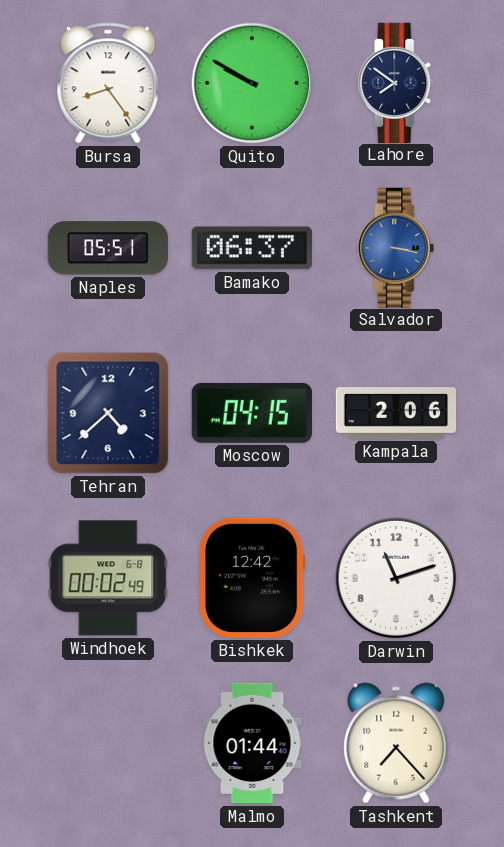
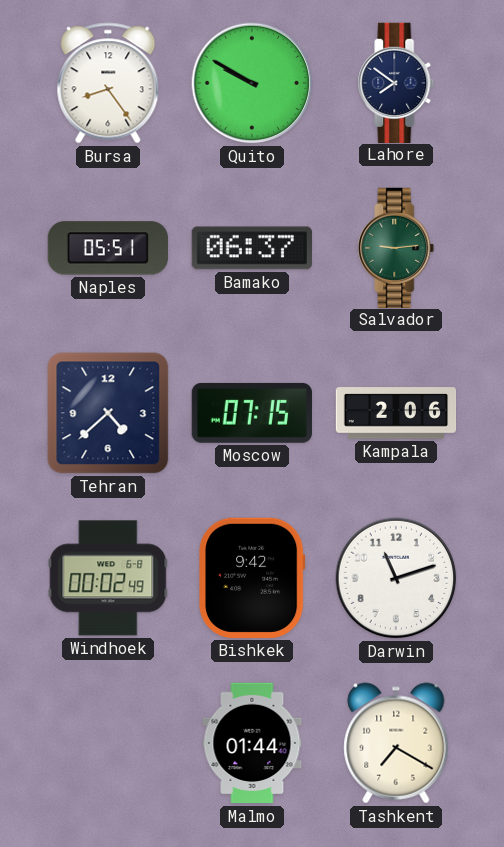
Salvador: 3:17 -> 9:14
Salvador dial: blue -> green
Moscow: 04:15 -> 07:15
Bishkek: 12:42 -> 9:42
Tashkent: 7:23 -> 7:20
